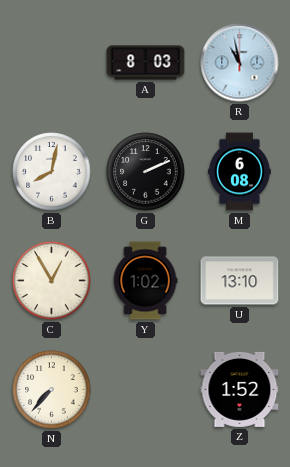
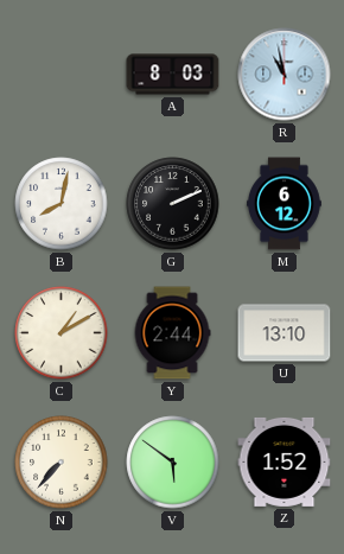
M: 6:08 -> 6:12
C: 12:55 -> 1:10
Y: 1:02 -> 2:44
V: none -> 5:51
